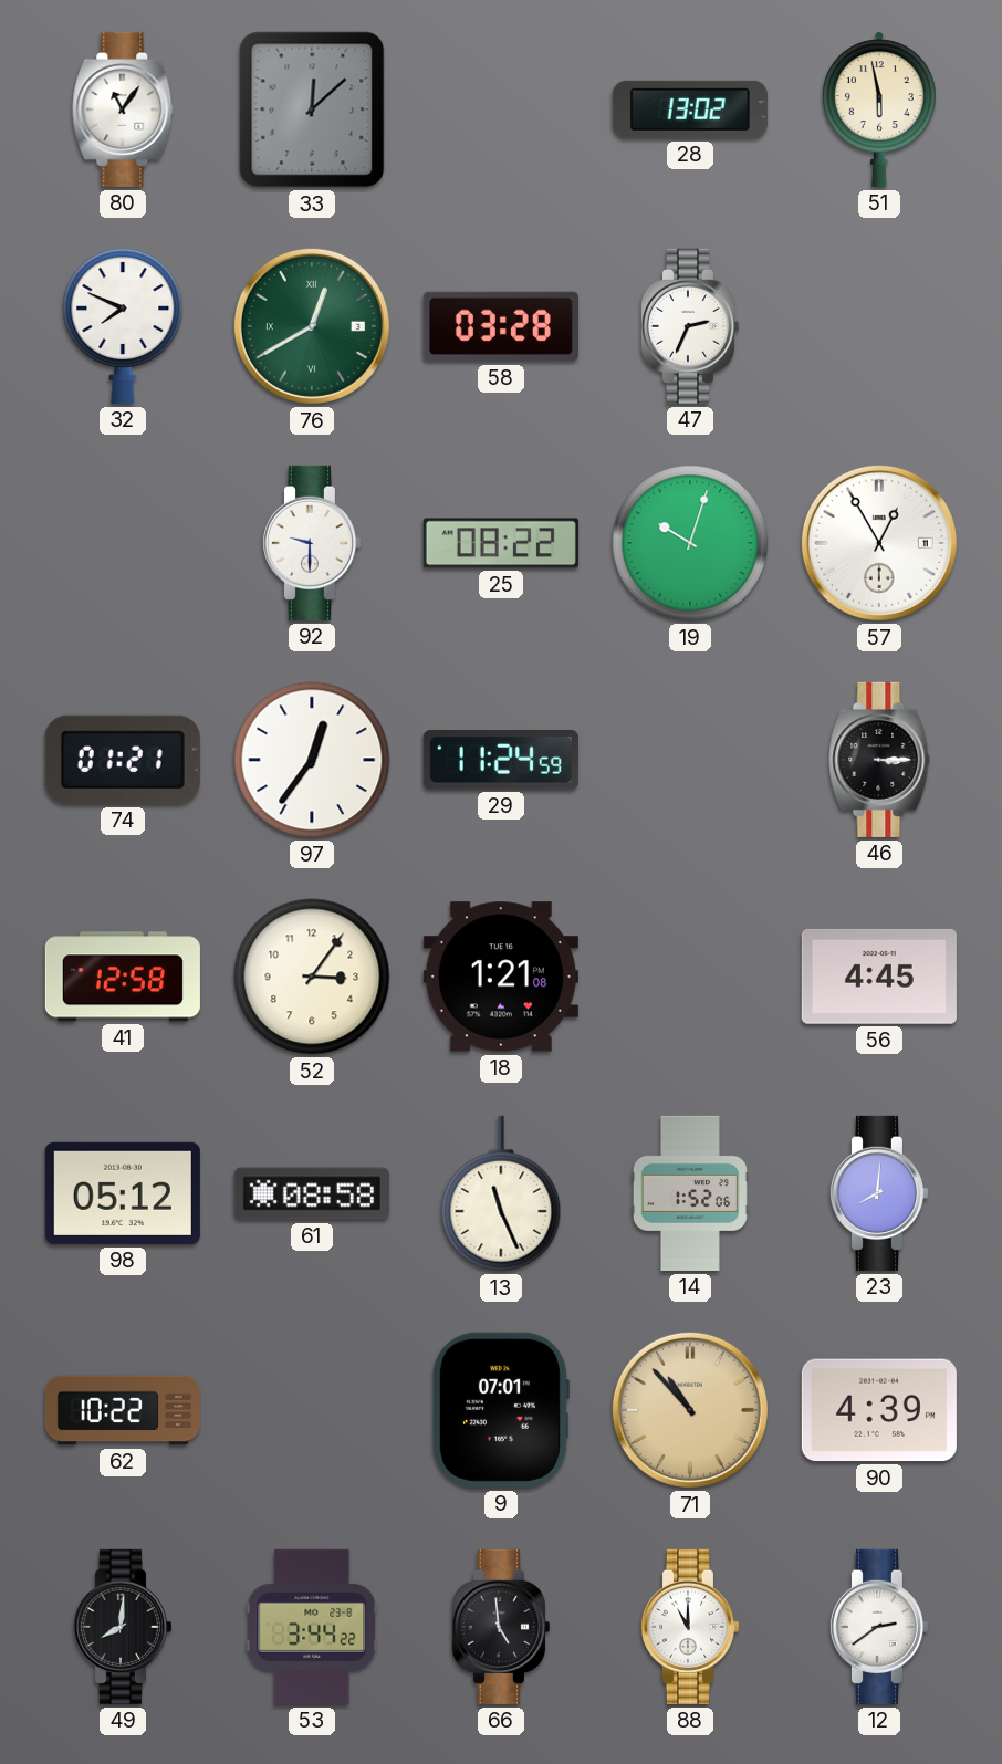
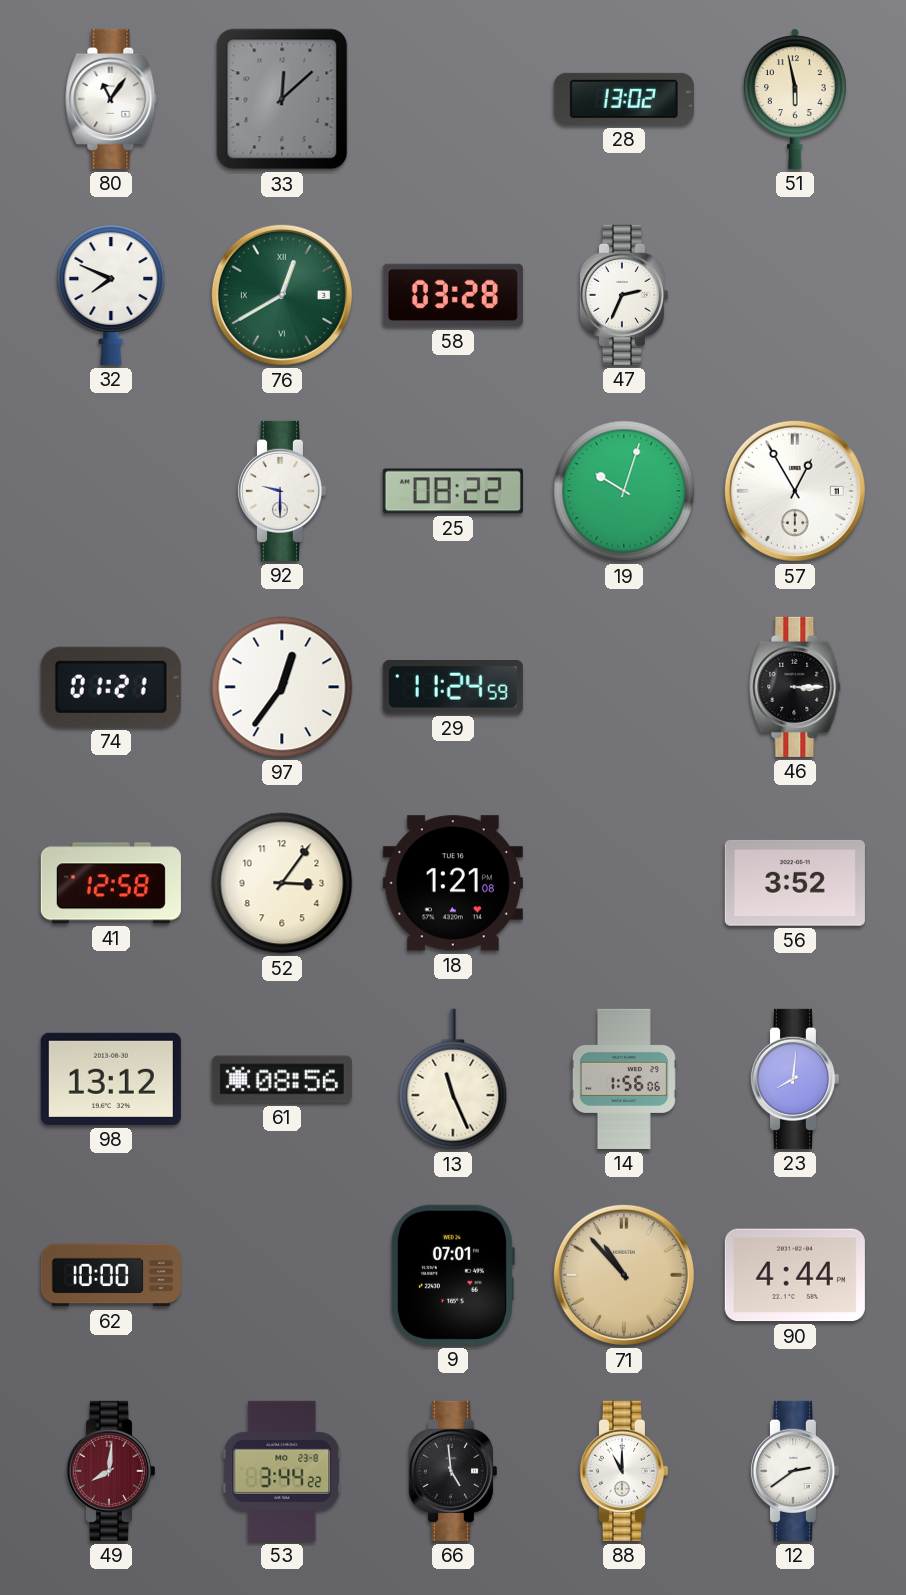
56: 4:45 -> 3:52
98: 05:12 -> 13:12
61: 08:58 -> 08:56
14: 1:52 -> 1:56
62: 10:22 -> 10:00
90: 4:39 -> 4:44
49 dial: black -> burgundy
